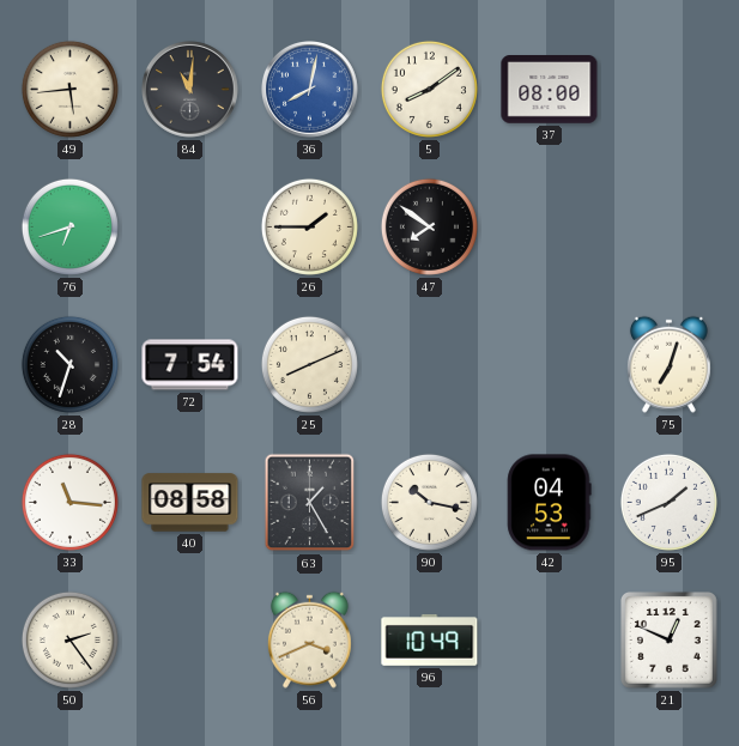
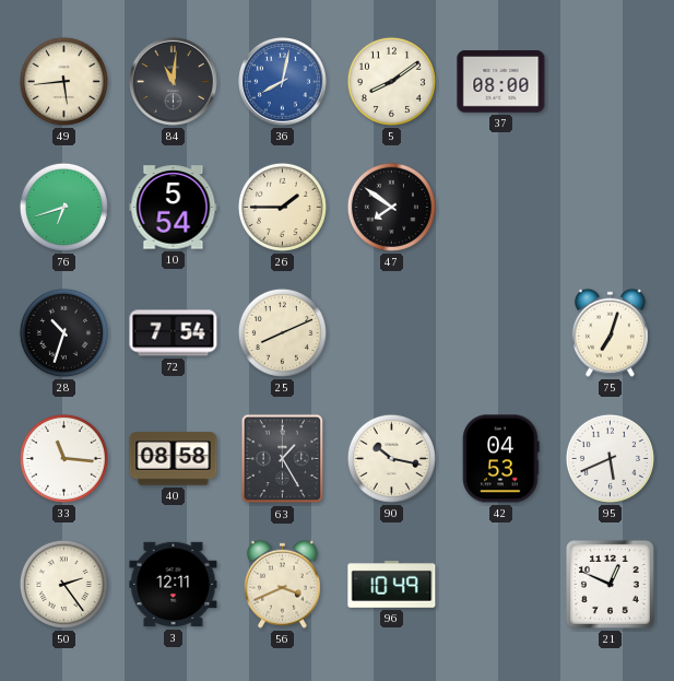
10: none -> 5:54
95: 1:41 -> 5:41
3: none -> 12:11
